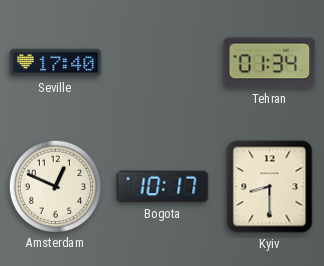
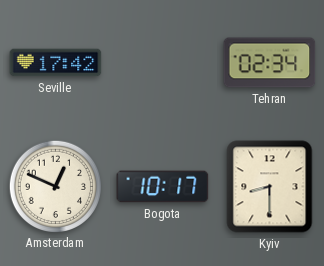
Seville: 17:40 -> 17:42
Tehran: 01:34 -> 02:34
